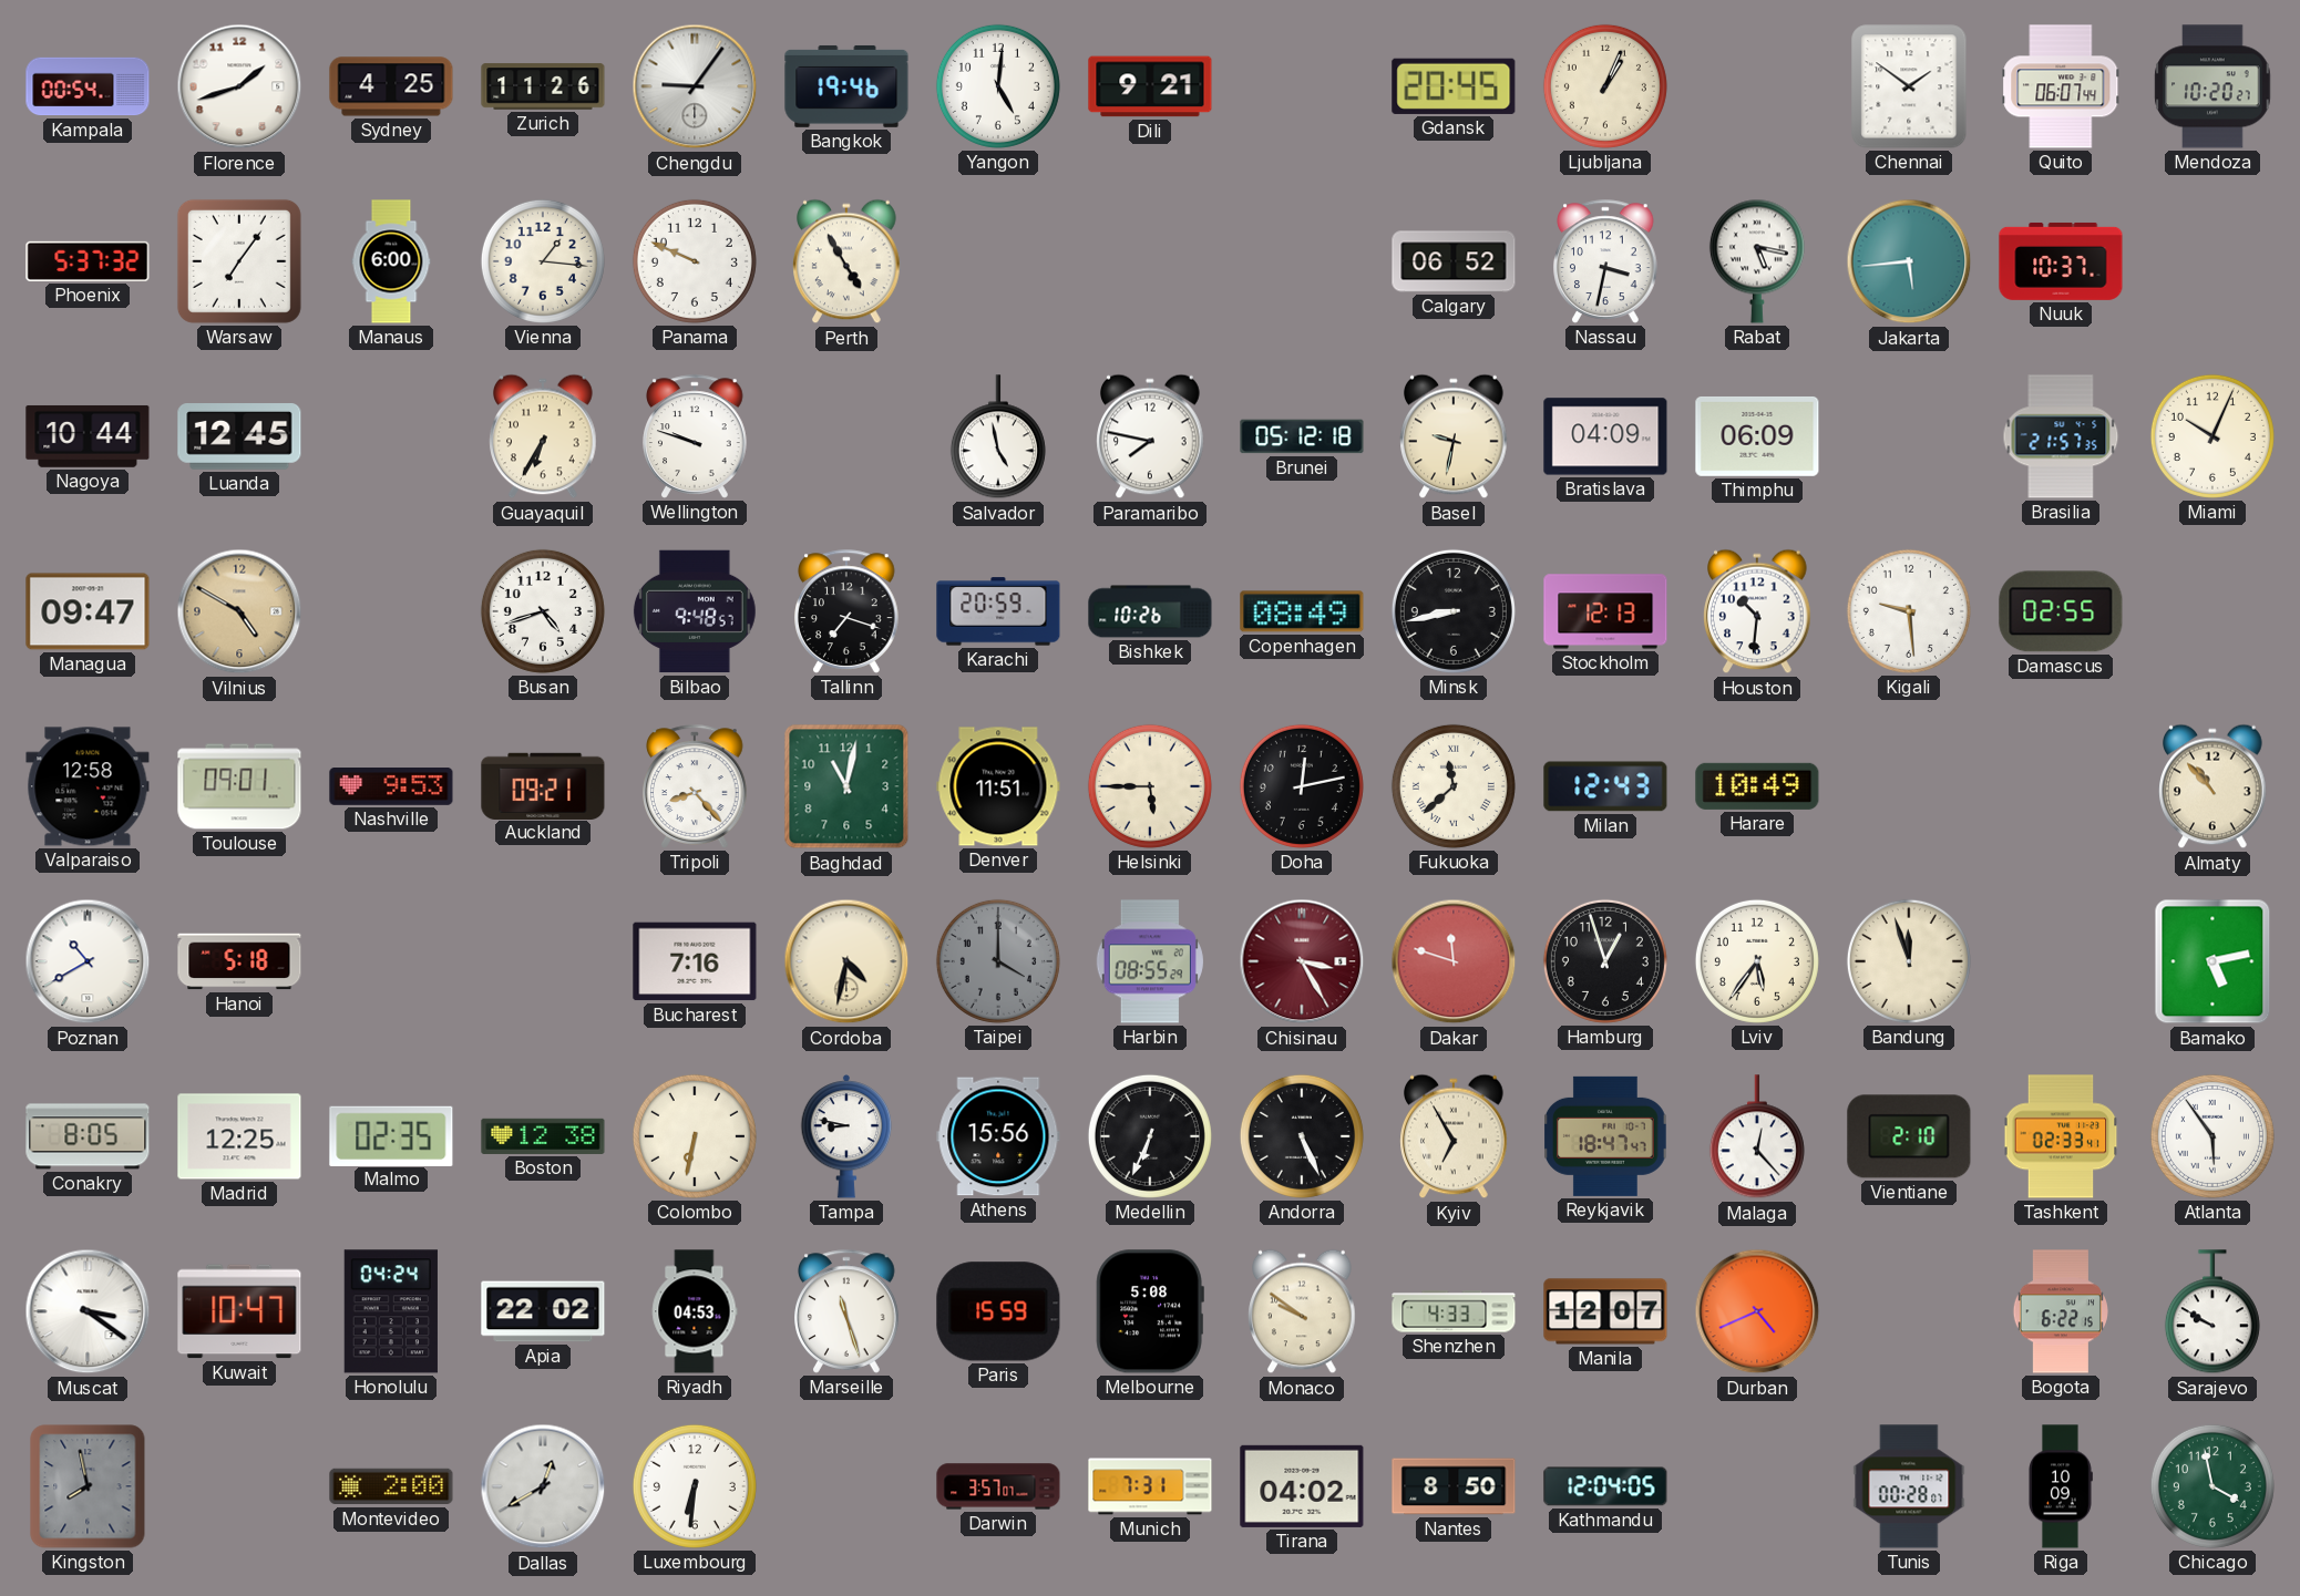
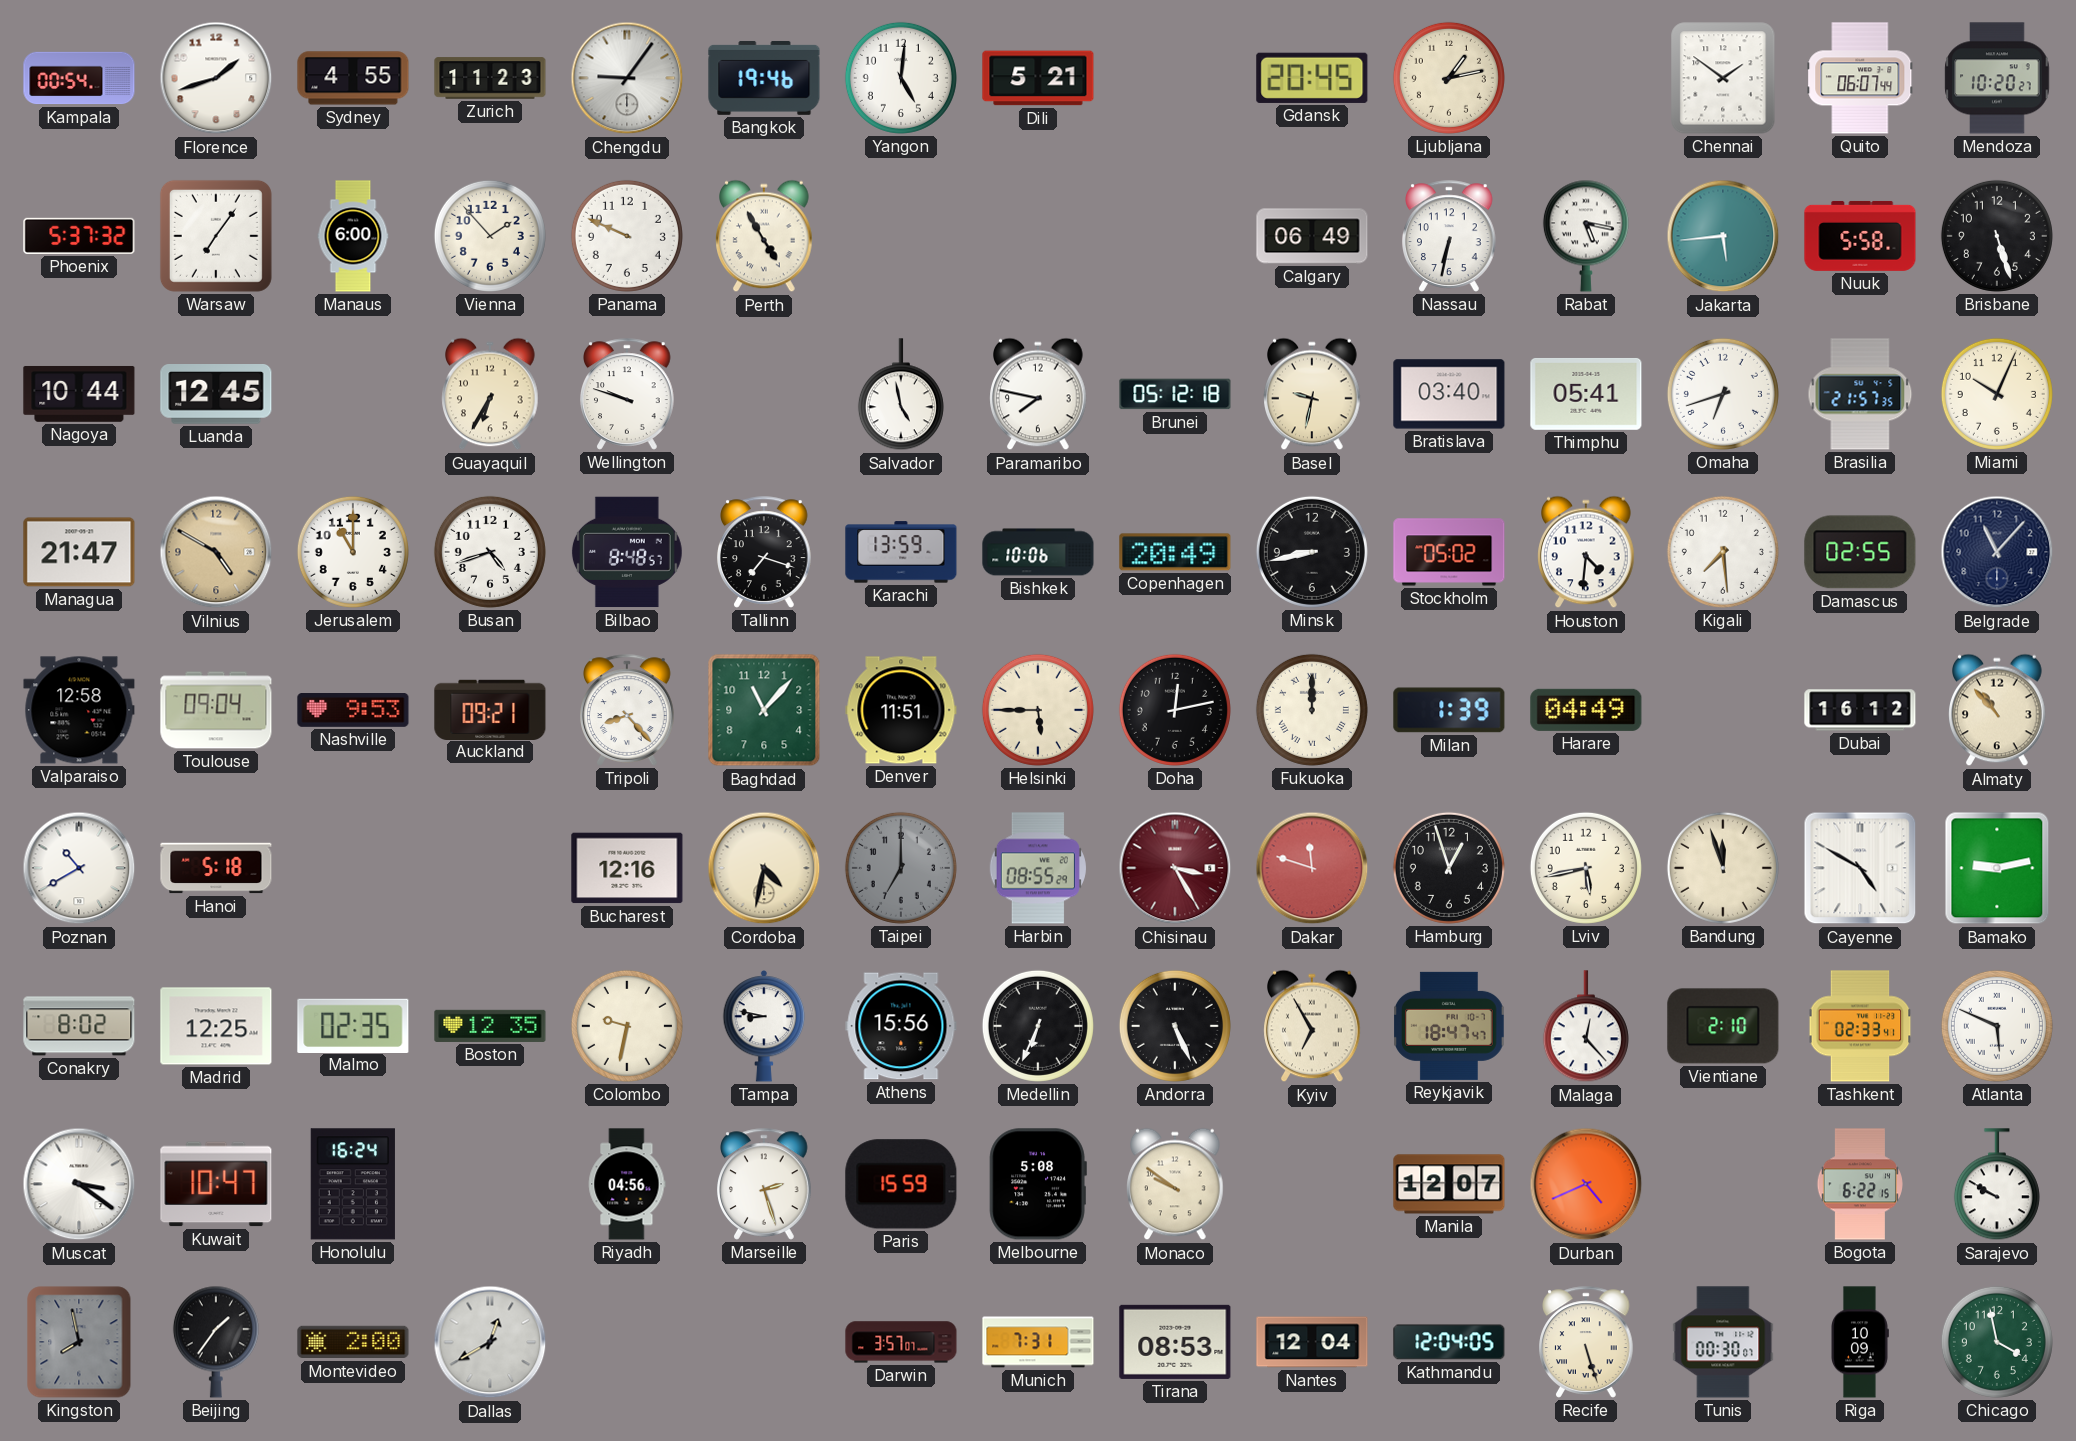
Sydney: 4:25 -> 4:55
Zurich: 11:26 -> 11:23
Dili: 9:21 -> 5:21
Ljubljana: 1:04 -> 1:13
Vienna: 1:16 -> 1:53
Calgary: 06:52 -> 06:49
Nassau: 3:32 -> 6:32
Nuuk: 10:37 -> 5:58
Brisbane: none -> 5:27
Bratislava: 04:09 -> 03:40
Thimphu: 06:09 -> 05:41
Omaha: none -> 6:42
Managua: 09:47 -> 21:47
Jerusalem: none -> 11:00
Bilbao: 9:48 -> 8:48
Karachi: 20:59 -> 13:59
Bishkek: 10:26 -> 10:06
Copenhagen: 08:49 -> 20:49
Stockholm: 12:13 -> 05:02
Houston: 10:31 -> 4:31
Kigali: 9:29 -> 7:29
Belgrade: none -> 11:07
Toulouse: 09:01 -> 09:04
Baghdad: 11:02 -> 11:07
Fukuoka: 11:38 -> 12:00
Milan: 12:43 -> 1:39
Harare: 10:49 -> 04:49
Dubai: none -> 16:12
Bucharest: 7:16 -> 12:16
Taipei: 4:00 -> 7:00
Lviv: 5:36 -> 5:43
Cayenne: none -> 4:50
Bamako: 5:13 -> 9:13
Conakry: 8:05 -> 8:02
Boston: 12:38 -> 12:35
Colombo: 6:32 -> 9:32
Atlanta: 5:54 -> 5:49
Honolulu: 04:24 -> 16:24
Apia: 22:02 -> none
Riyadh: 04:53 -> 04:56
Marseille: 11:27 -> 2:27
Shenzhen: 4:33 -> none
Beijing: none -> 1:36
Luxembourg: 6:31 -> none
Tirana: 04:02 -> 08:53
Nantes: 8:50 -> 12:04
Recife: none -> 5:27
Tunis: 00:28 -> 00:30
